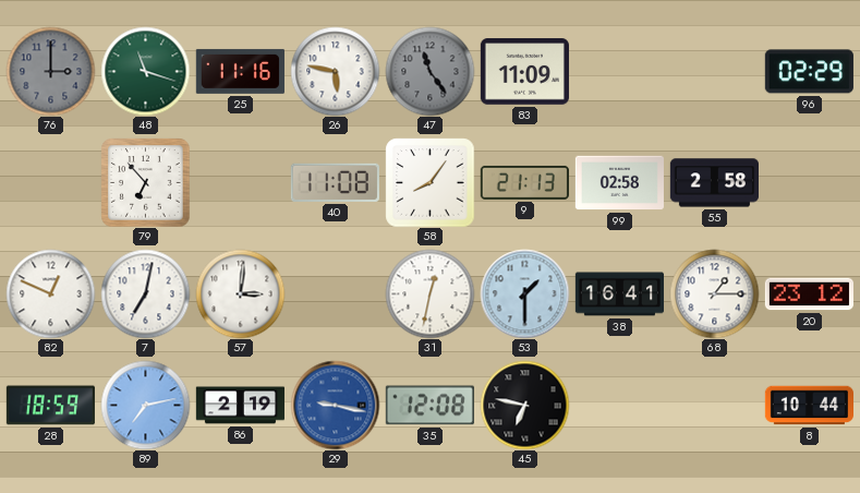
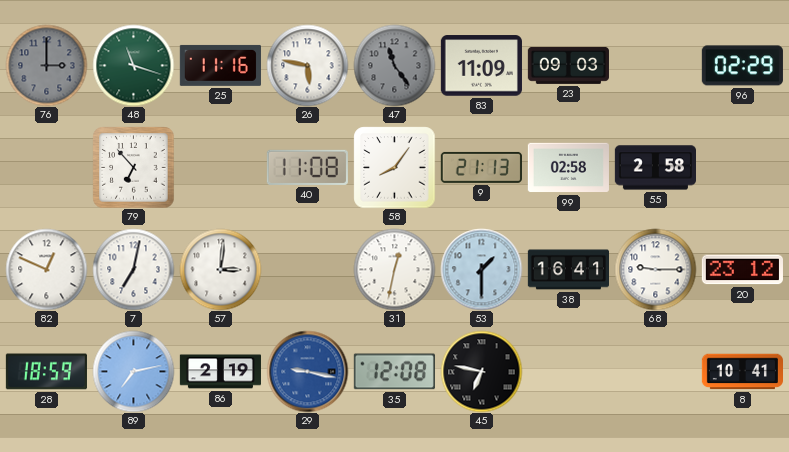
23: none -> 09:03
68: 1:15 -> 9:15
8: 10:44 -> 10:41
